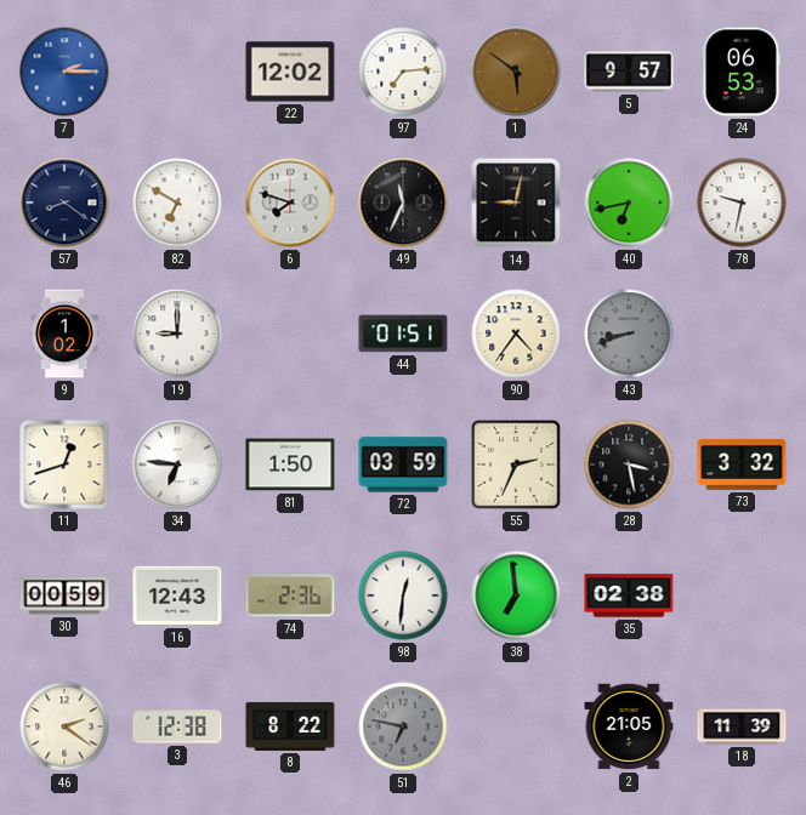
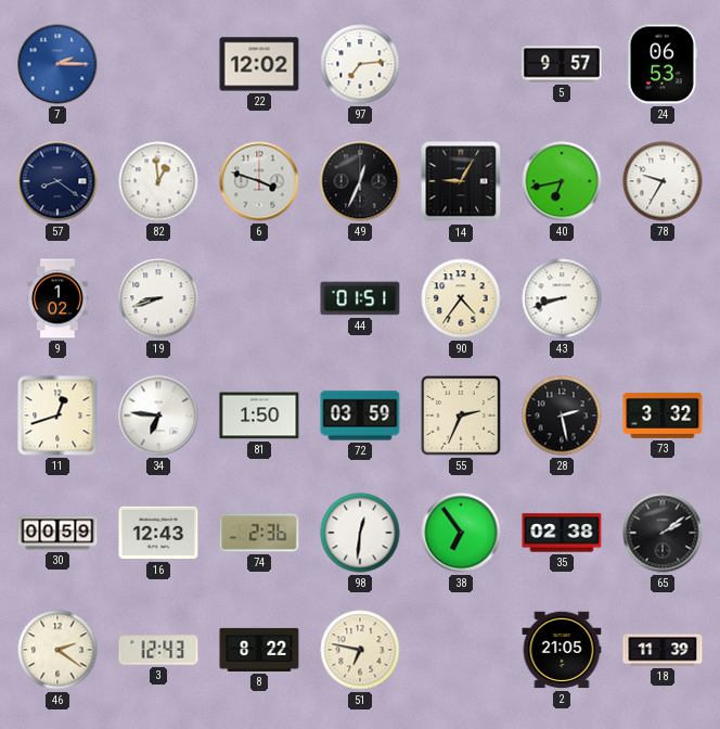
1: 5:51 -> none
82: 6:50 -> 12:59
6: 7:48 -> 3:48
49: 11:34 -> 12:34
14: 9:02 -> 9:05
78: 9:32 -> 9:35
19: 9:00 -> 8:42
43 dial: grey -> white
28: 3:28 -> 2:28
38: 6:59 -> 6:54
65: none -> 2:09
3: 12:38 -> 12:43
51 dial: grey -> cream
